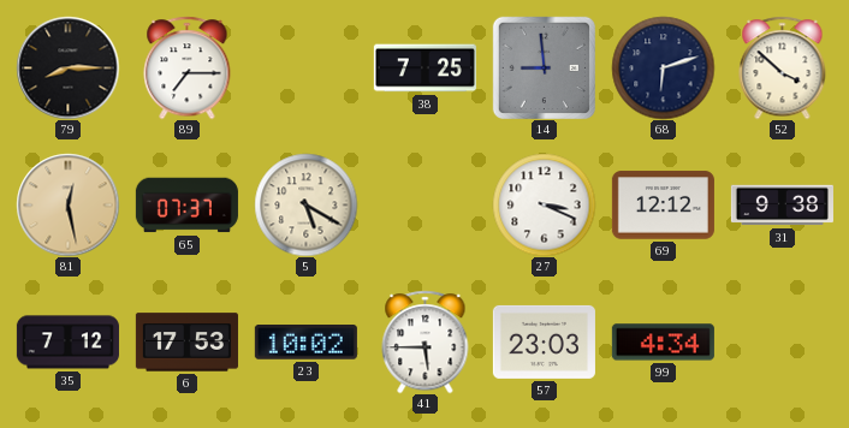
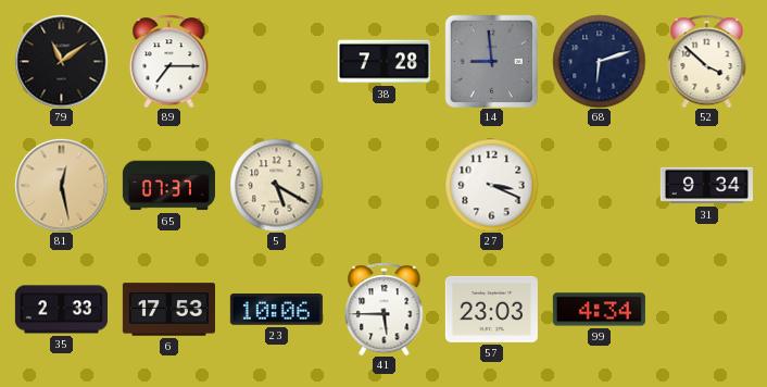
79: 8:15 -> 11:09
38: 7:25 -> 7:28
69: 12:12 -> none
31: 9:38 -> 9:34
35: 7:12 -> 2:33
23: 10:02 -> 10:06
